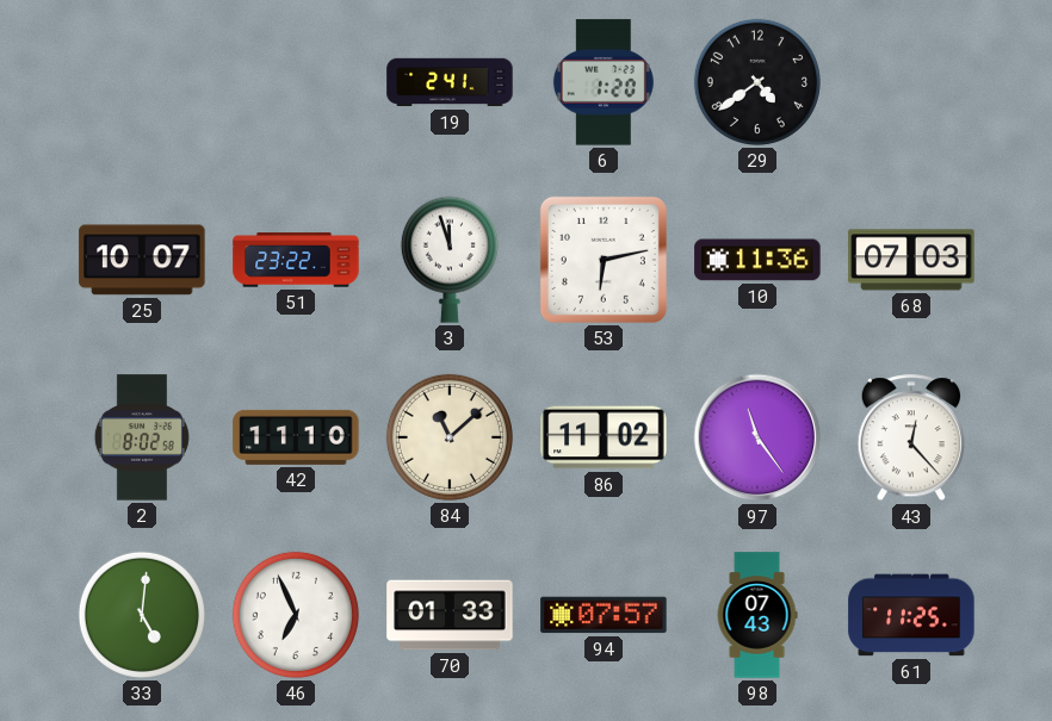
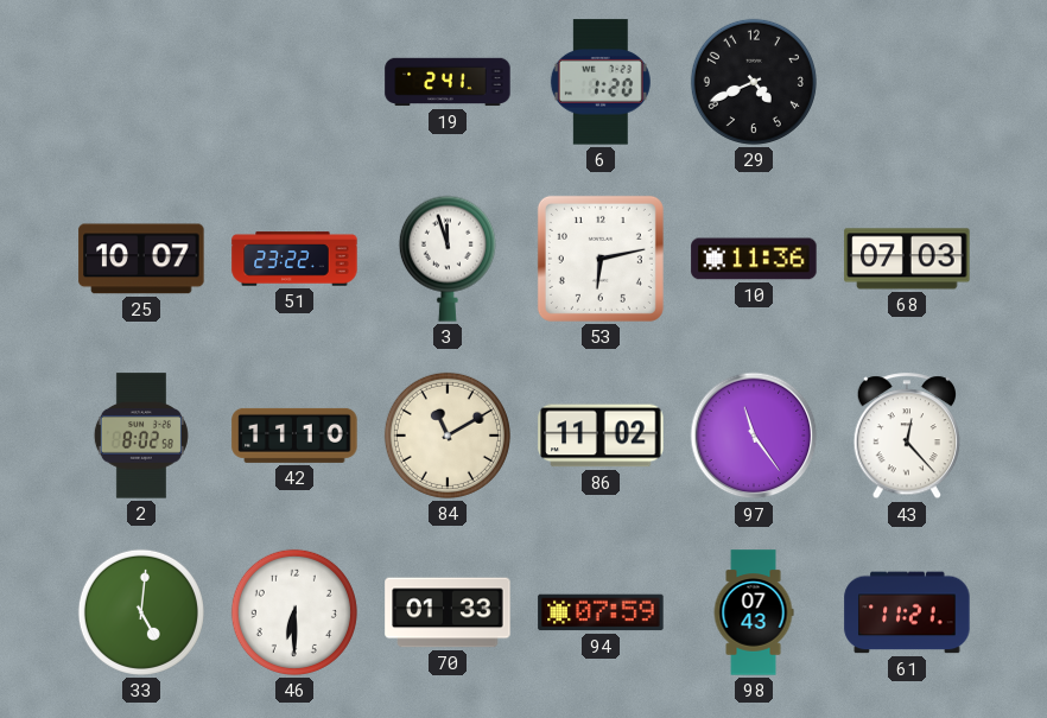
29: 4:39 -> 4:41
84: 11:08 -> 11:10
46: 6:56 -> 6:30
94: 07:57 -> 07:59
61: 11:25 -> 11:21
